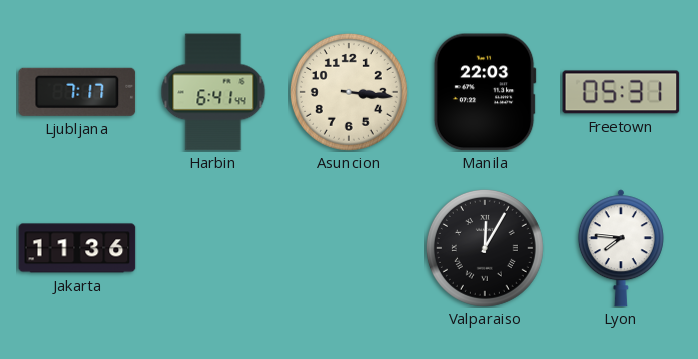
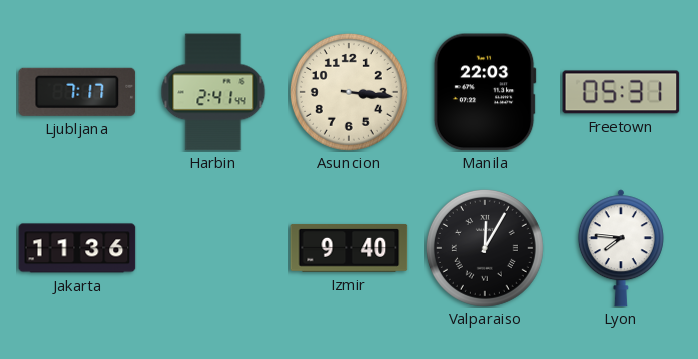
Harbin: 6:41 -> 2:41
Izmir: none -> 9:40
